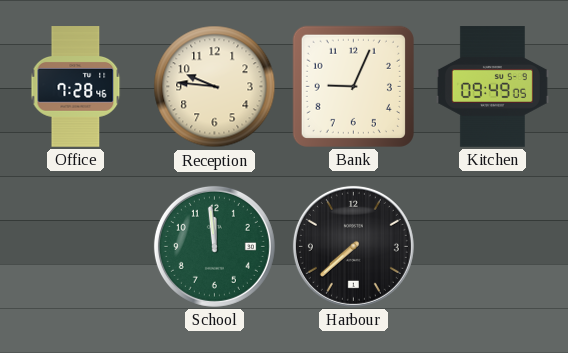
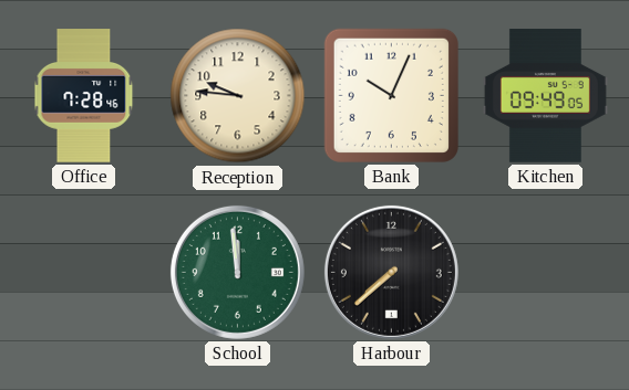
Bank: 9:04 -> 10:04
